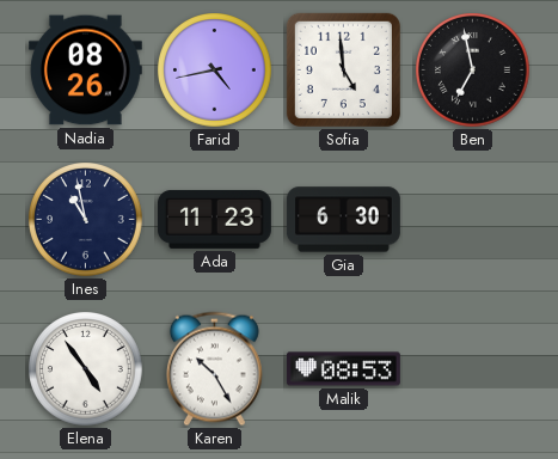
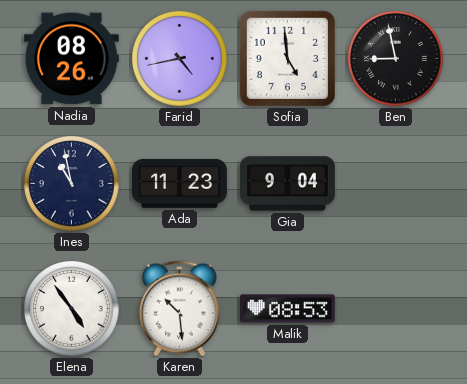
Ben: 6:58 -> 8:58
Gia: 6:30 -> 9:04
Karen: 10:25 -> 10:29
